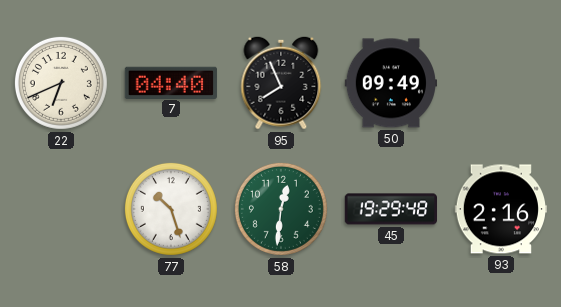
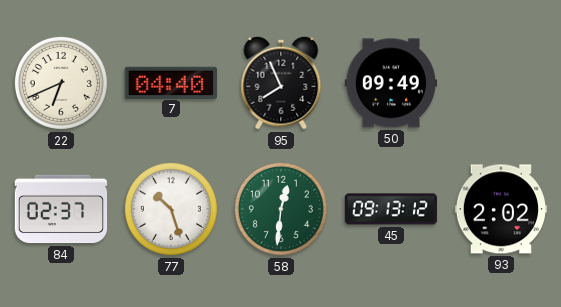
84: none -> 02:37
45: 19:29 -> 09:13
93: 2:16 -> 2:02
